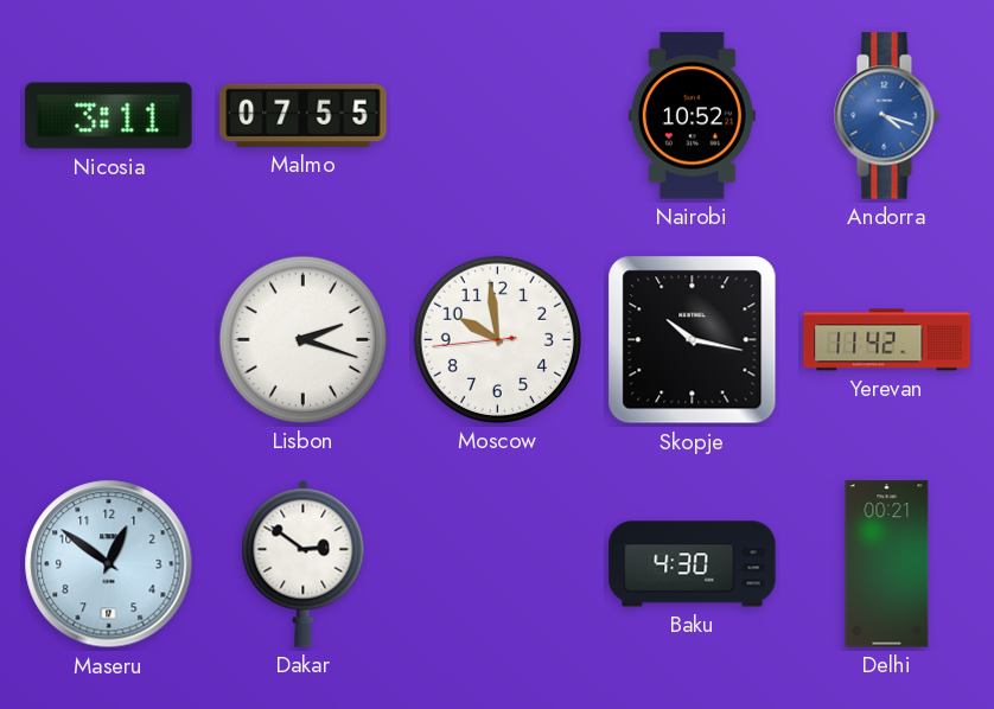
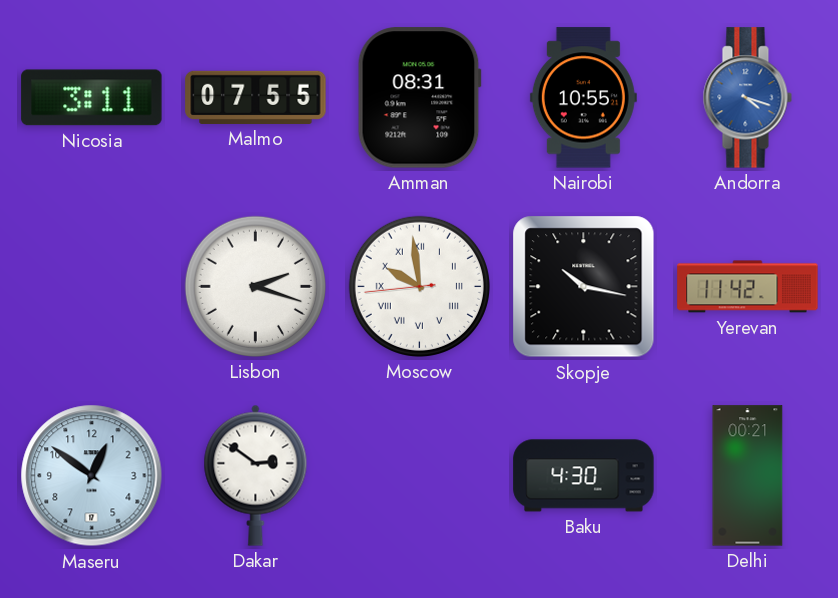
Amman: none -> 08:31
Nairobi: 10:52 -> 10:55
Moscow numerals: Arabic -> Roman
